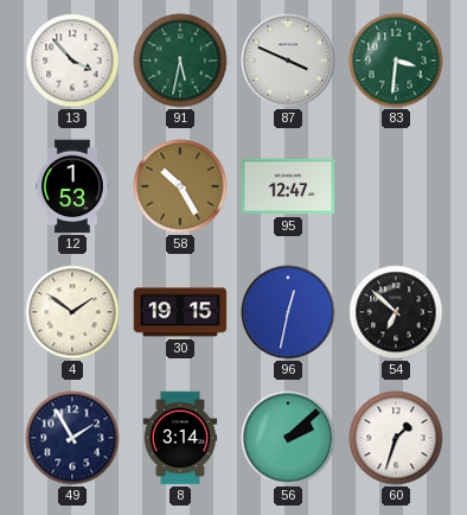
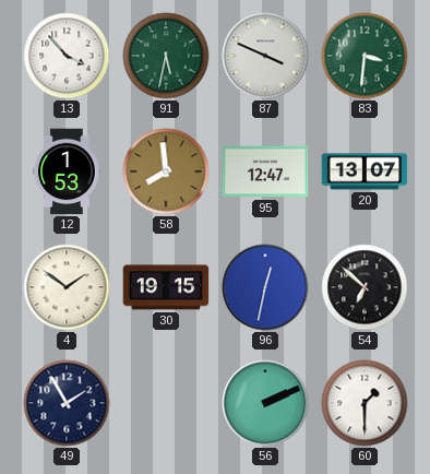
58: 10:25 -> 7:59
20: none -> 13:07
8: 3:14 -> none
56: 2:08 -> 2:11
60: 1:33 -> 1:30
